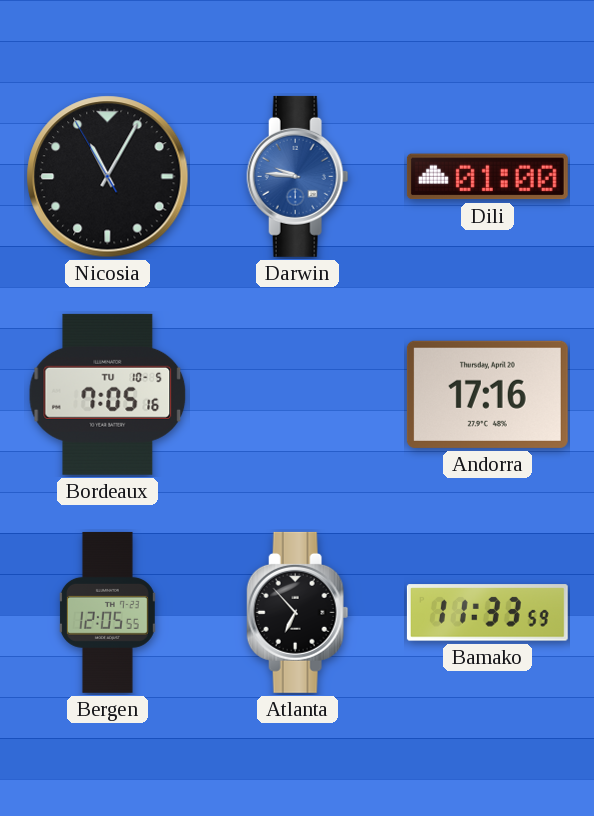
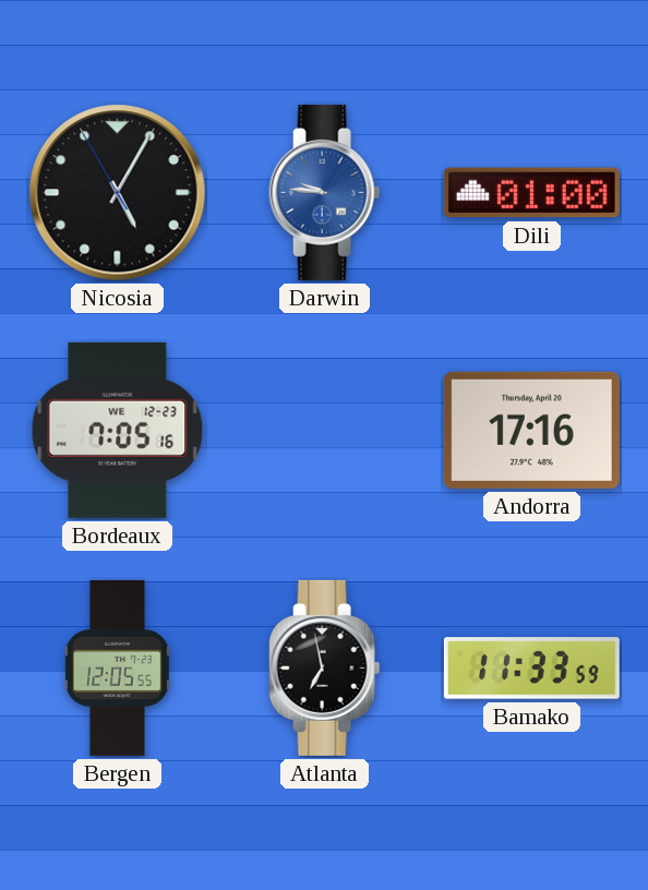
Nicosia: 11:04 -> 5:04
Bordeaux date: TU 10-5 -> WE 12-23
Atlanta: 6:53 -> 6:58
